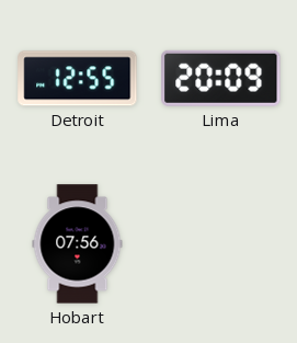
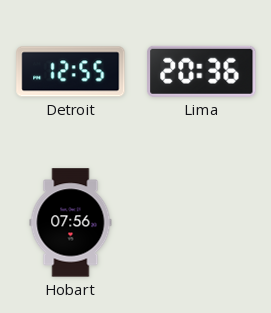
Lima: 20:09 -> 20:36
